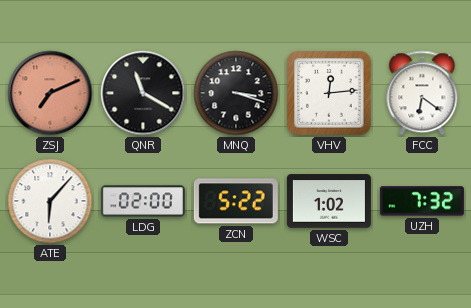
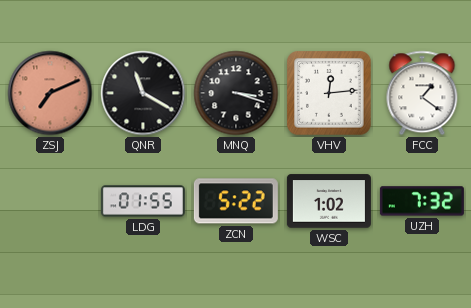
FCC: 6:21 -> 1:21
ATE: 6:07 -> none
LDG: 02:00 -> 01:55
